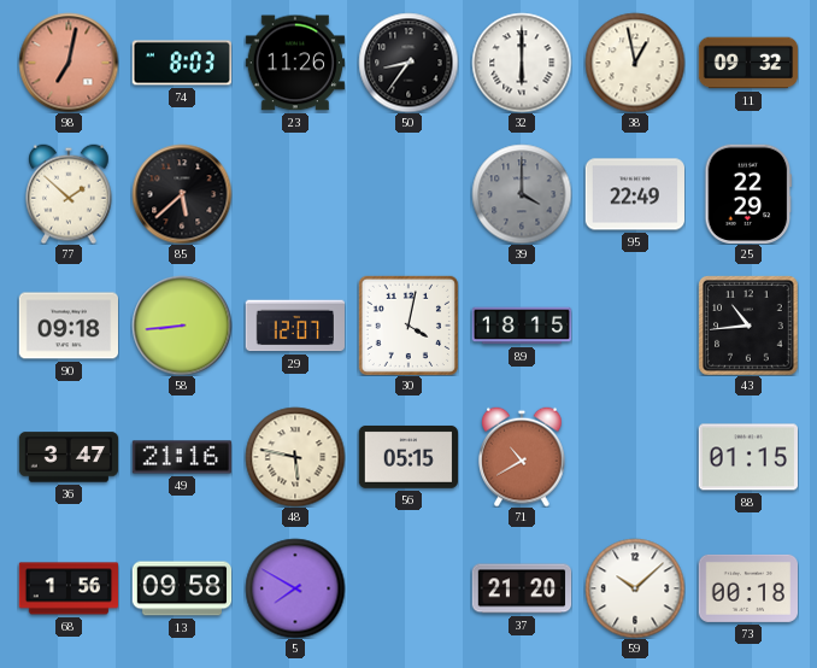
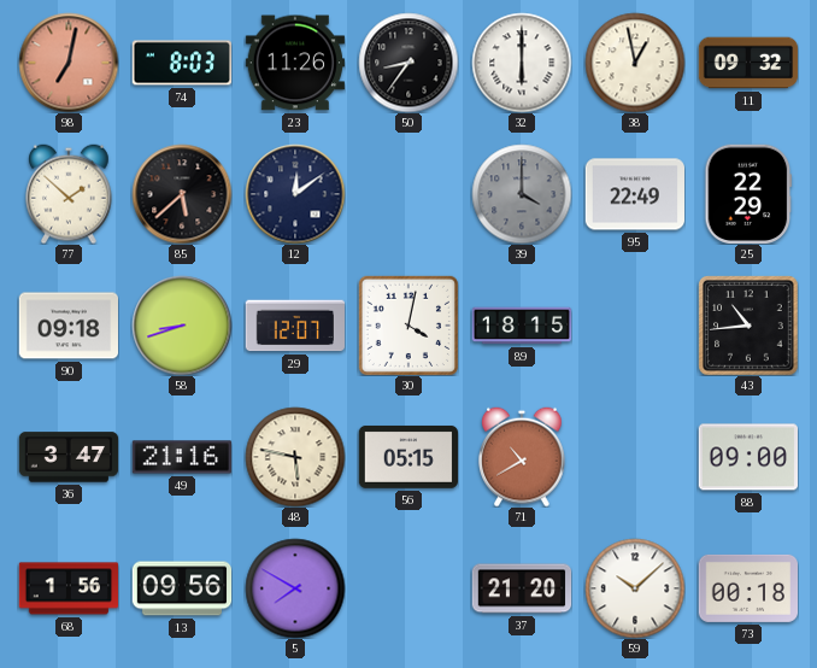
12: none -> 12:09
58: 8:44 -> 8:42
88: 01:15 -> 09:00
13: 09:58 -> 09:56
